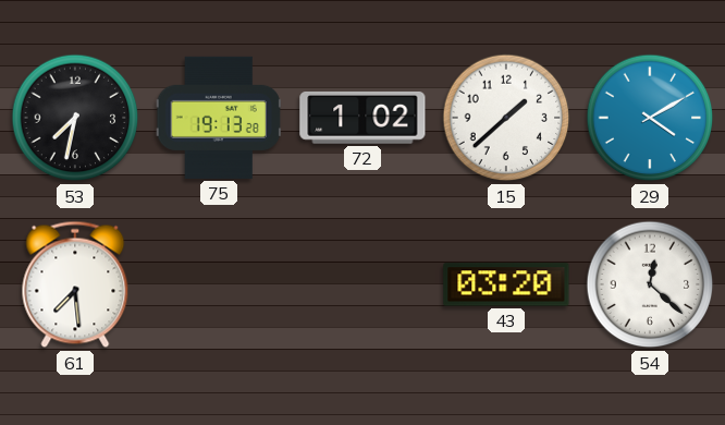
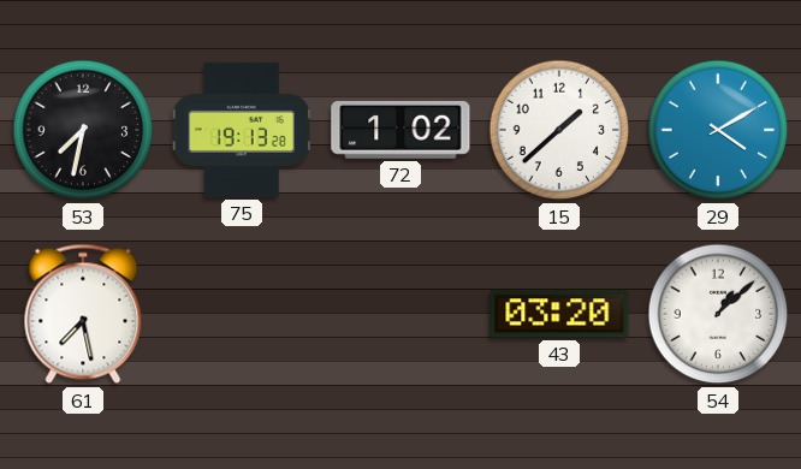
61: 7:29 -> 7:28
54: 12:22 -> 1:08
